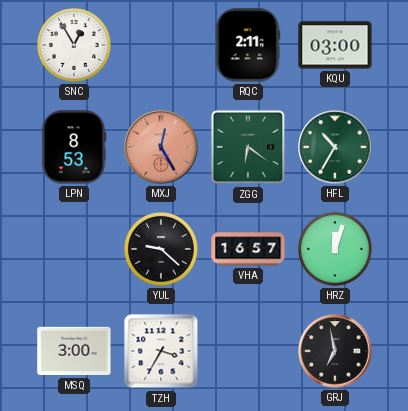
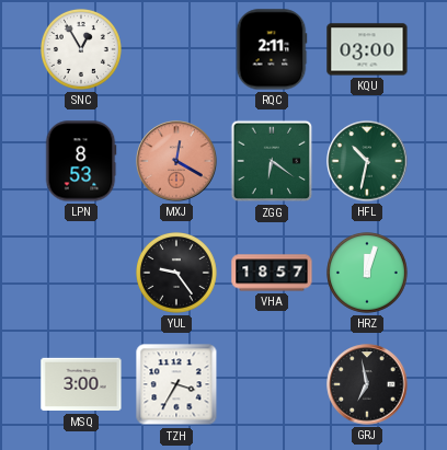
MXJ: 12:25 -> 12:20
HFL: 10:35 -> 10:32
YUL: 9:22 -> 9:24
VHA: 16:57 -> 18:57
